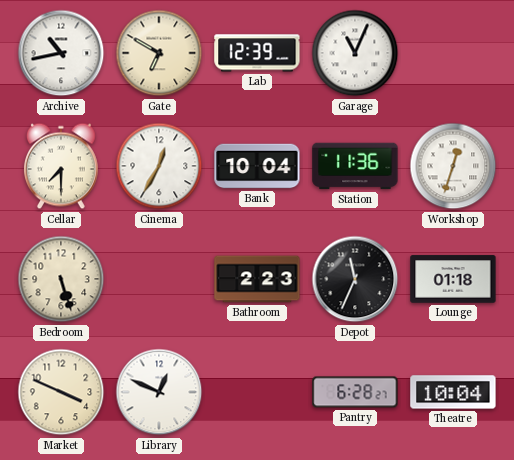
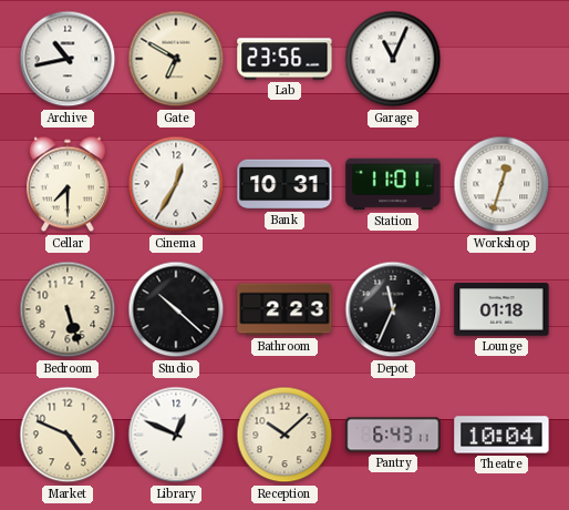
Lab: 12:39 -> 23:56
Bank: 10:04 -> 10:31
Station: 11:36 -> 11:01
Studio: none -> 10:22
Market: 3:49 -> 4:49
Reception: none -> 10:08
Pantry: 6:28 -> 6:43
